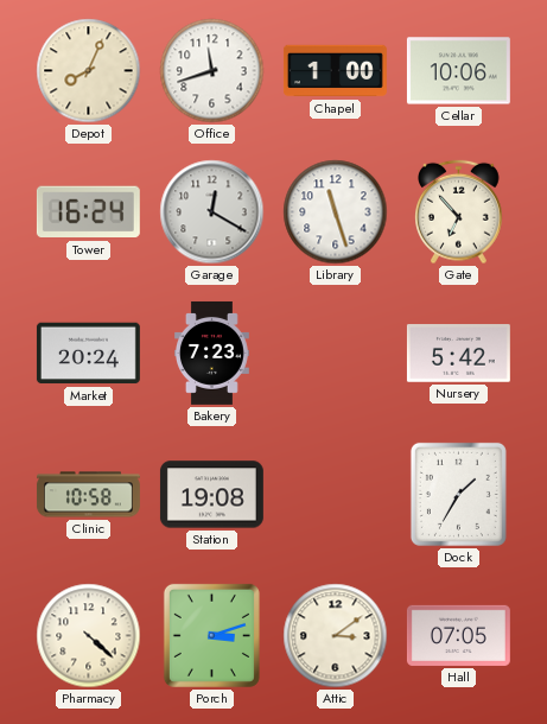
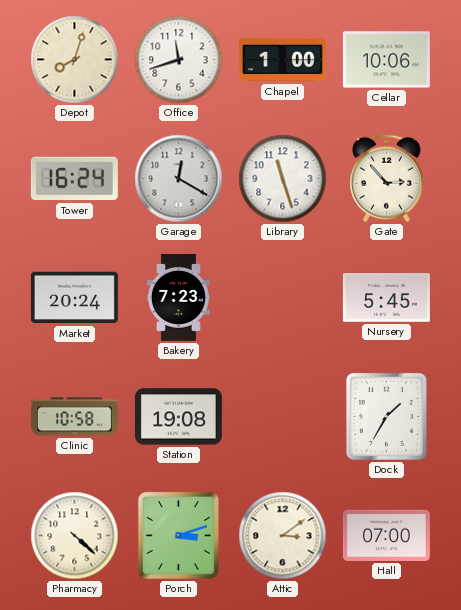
Depot: 8:04 -> 8:03
Gate: 6:53 -> 2:53
Nursery: 5:42 -> 5:45
Hall: 07:05 -> 07:00
